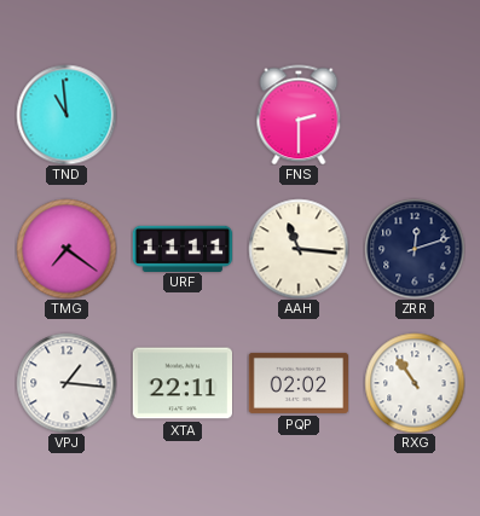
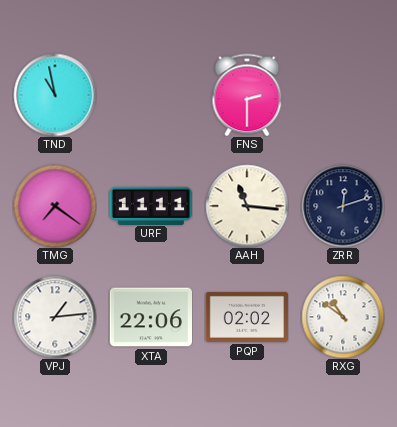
TND: 10:59 -> 10:58
VPJ: 1:16 -> 1:14
XTA: 22:11 -> 22:06
RXG: 10:54 -> 10:51
